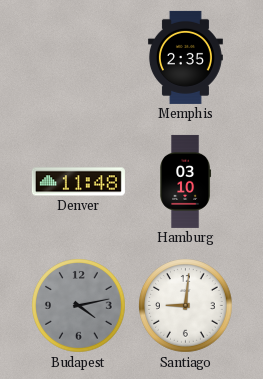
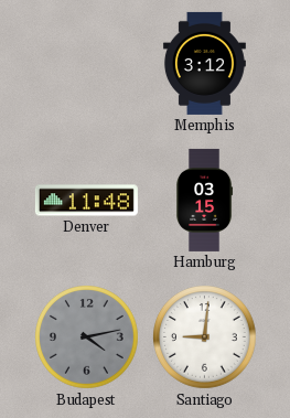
Memphis: 2:35 -> 3:12
Hamburg: 03:10 -> 03:15
